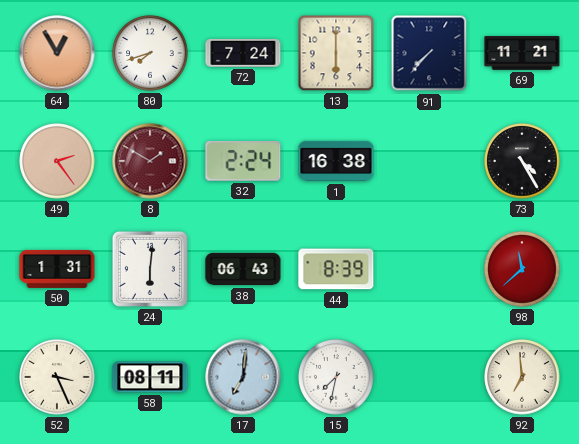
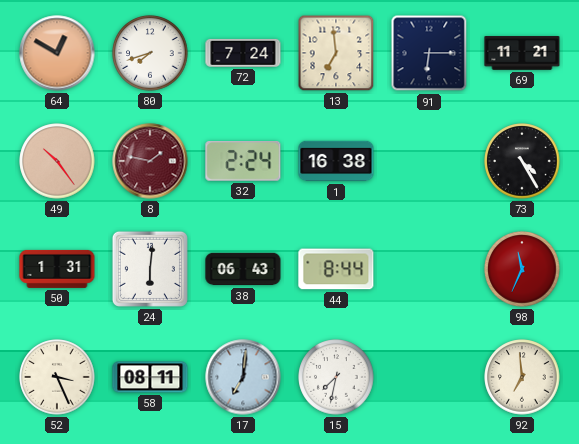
64: 12:55 -> 12:50
13: 6:00 -> 6:59
91: 7:37 -> 6:15
49: 2:24 -> 10:24
8: 1:50 -> 1:47
44: 8:39 -> 8:44
98: 11:38 -> 11:34
